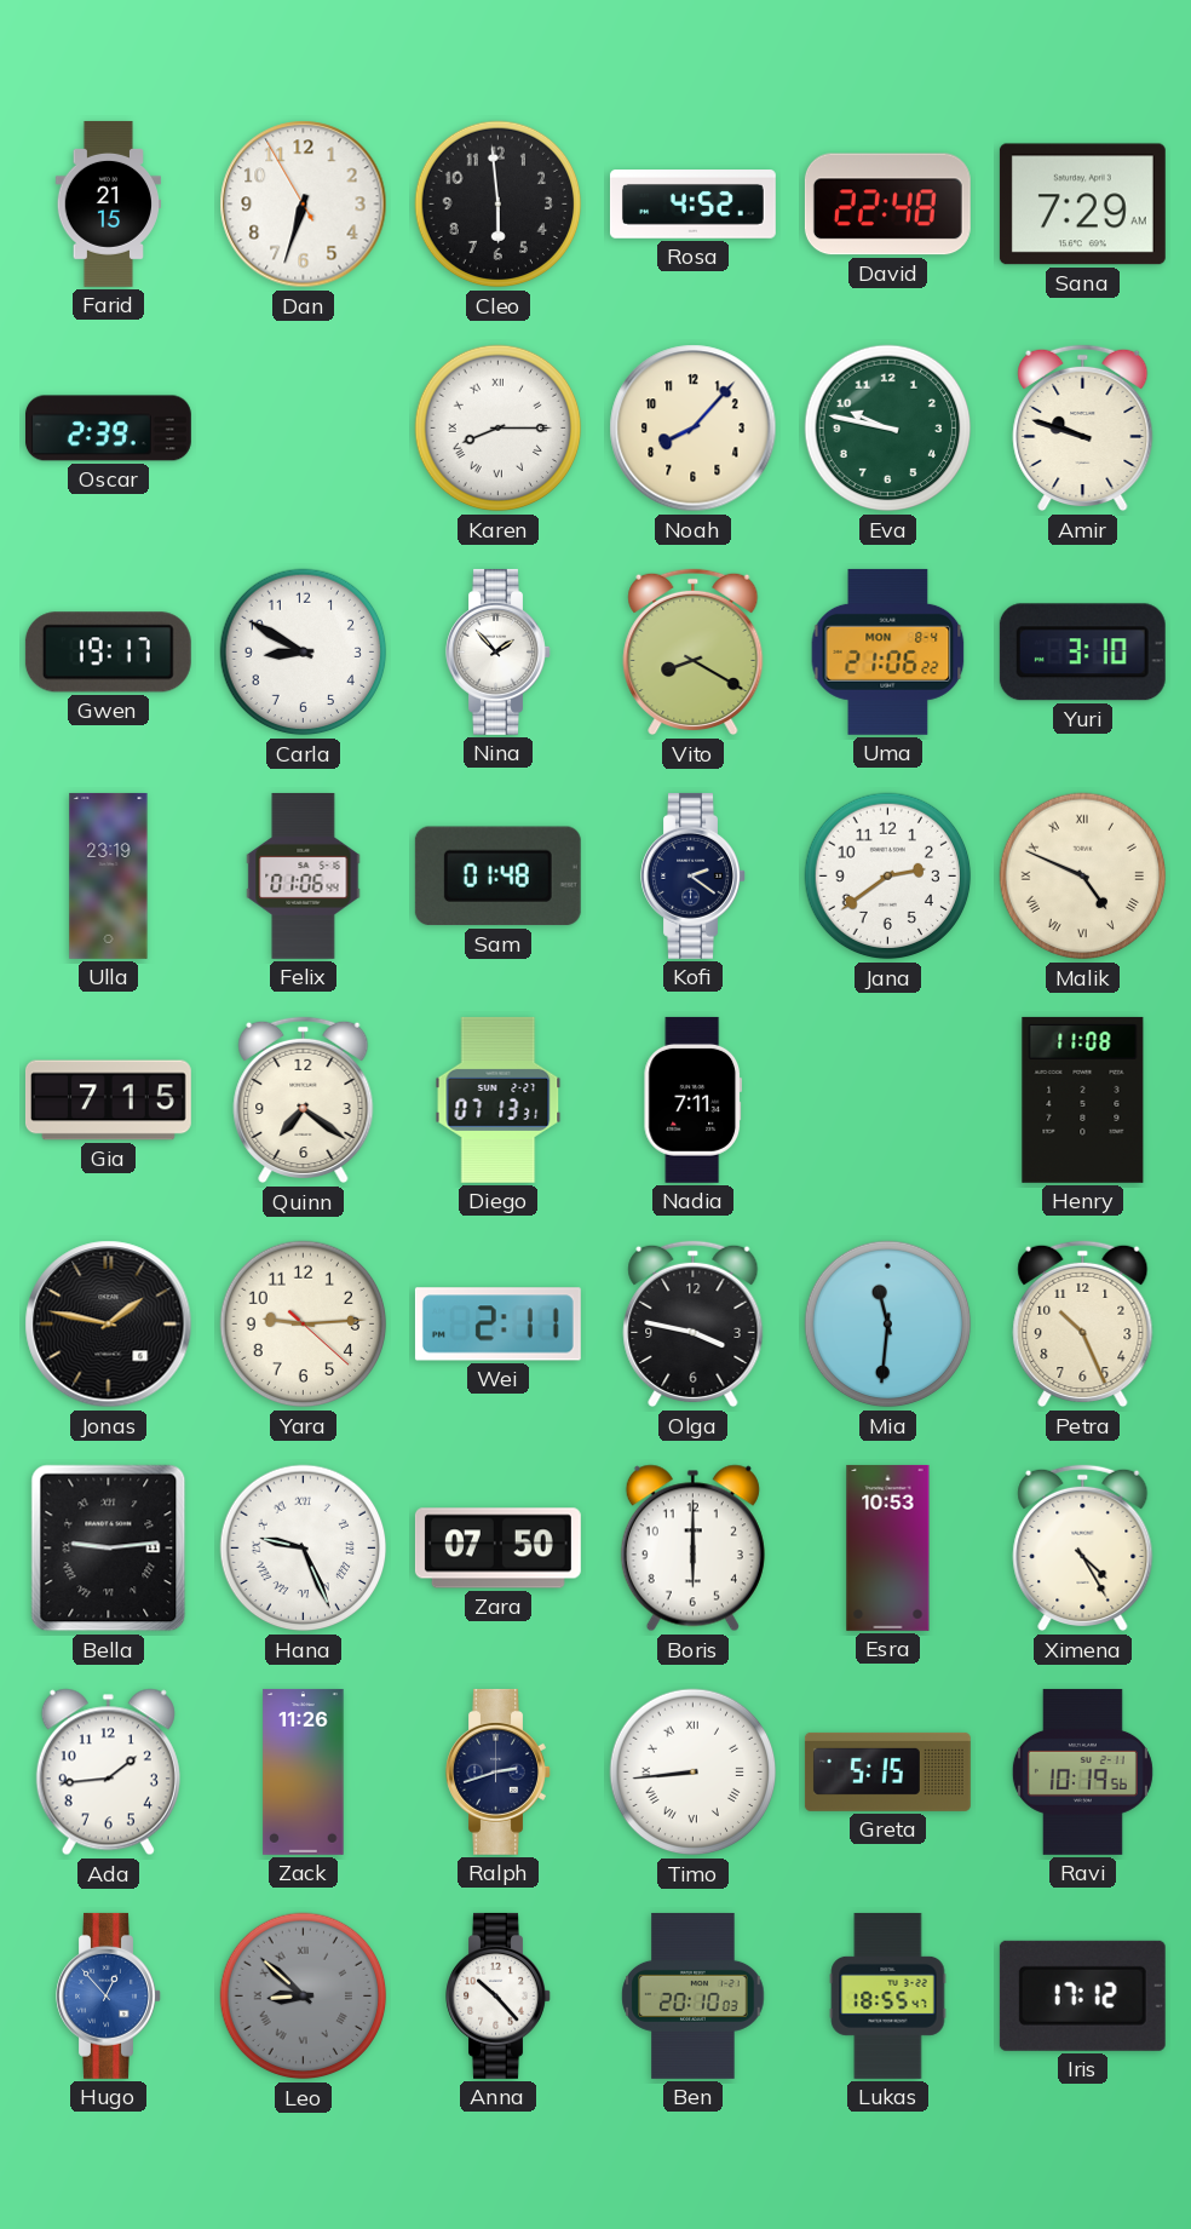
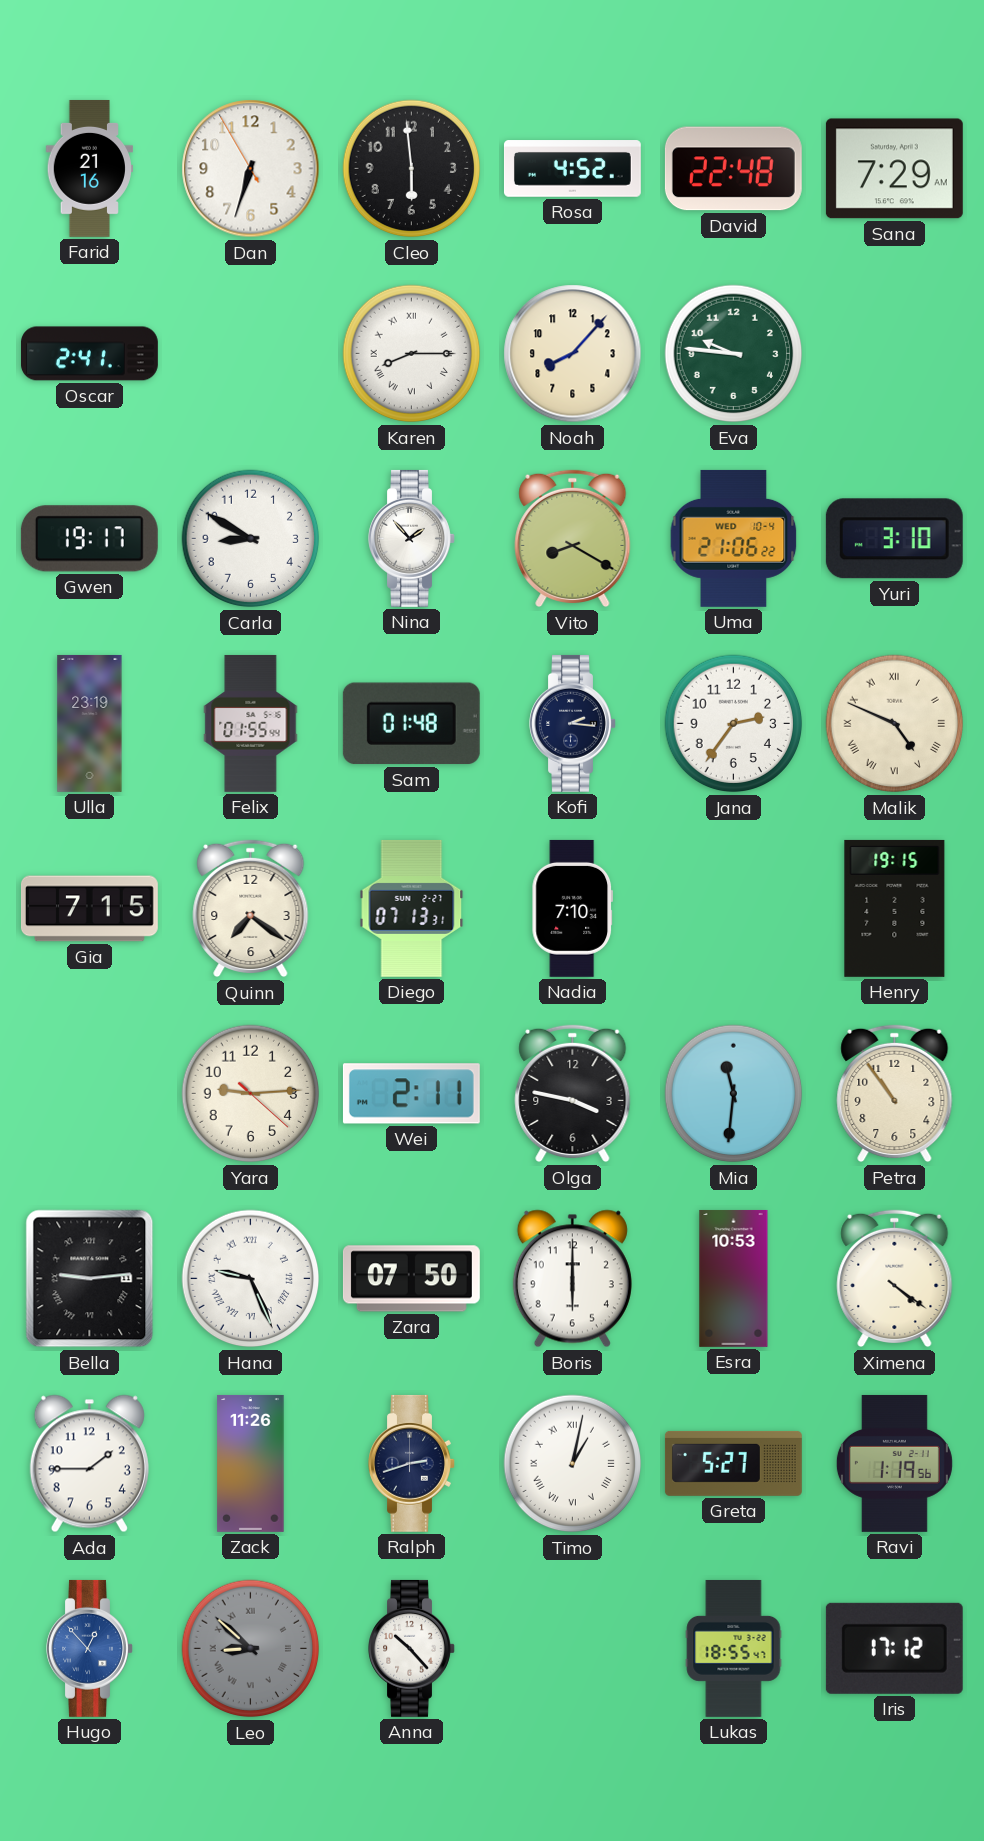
Farid: 21:15 -> 21:16
Oscar: 2:39 -> 2:41
Eva: 9:47 -> 9:46
Amir: 9:48 -> none
Uma date: MON 8-4 -> WED 10-4
Felix: 01:06 -> 01:55
Kofi: 2:21 -> 2:16
Jana: 2:39 -> 2:36
Nadia: 7:11 -> 7:10
Henry: 11:08 -> 19:15
Jonas: 1:47 -> none
Petra: 10:26 -> 10:54
Ximena: 4:25 -> 4:21
Ada: 1:44 -> 1:45
Timo: 8:44 -> 1:02
Greta: 5:15 -> 5:27
Ravi: 10:19 -> 1:19
Ben: 20:10 -> none
